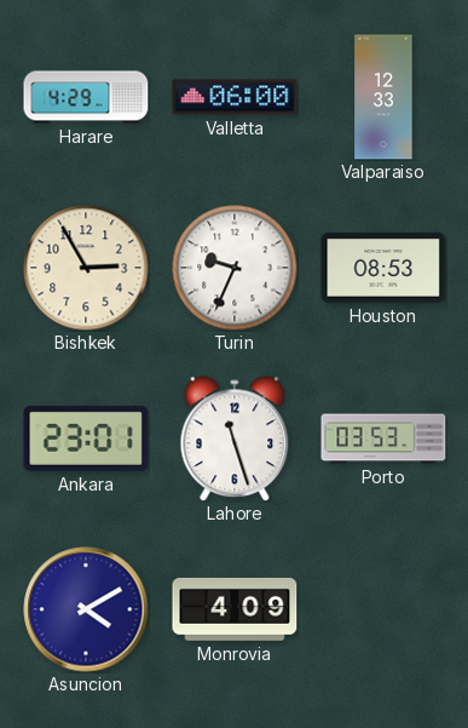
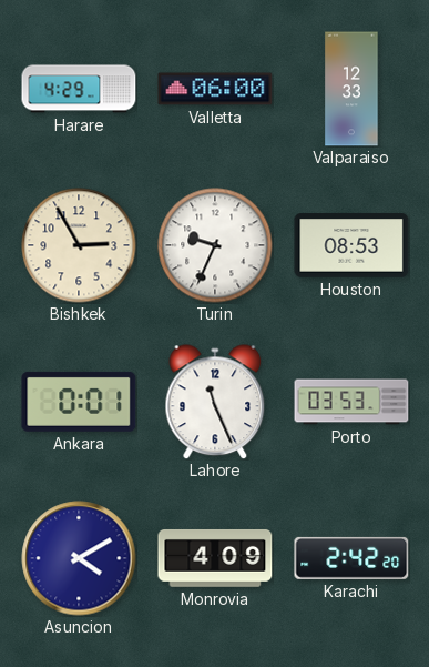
Ankara: 23:01 -> 0:01
Lahore: 11:27 -> 11:26
Karachi: none -> 2:42
